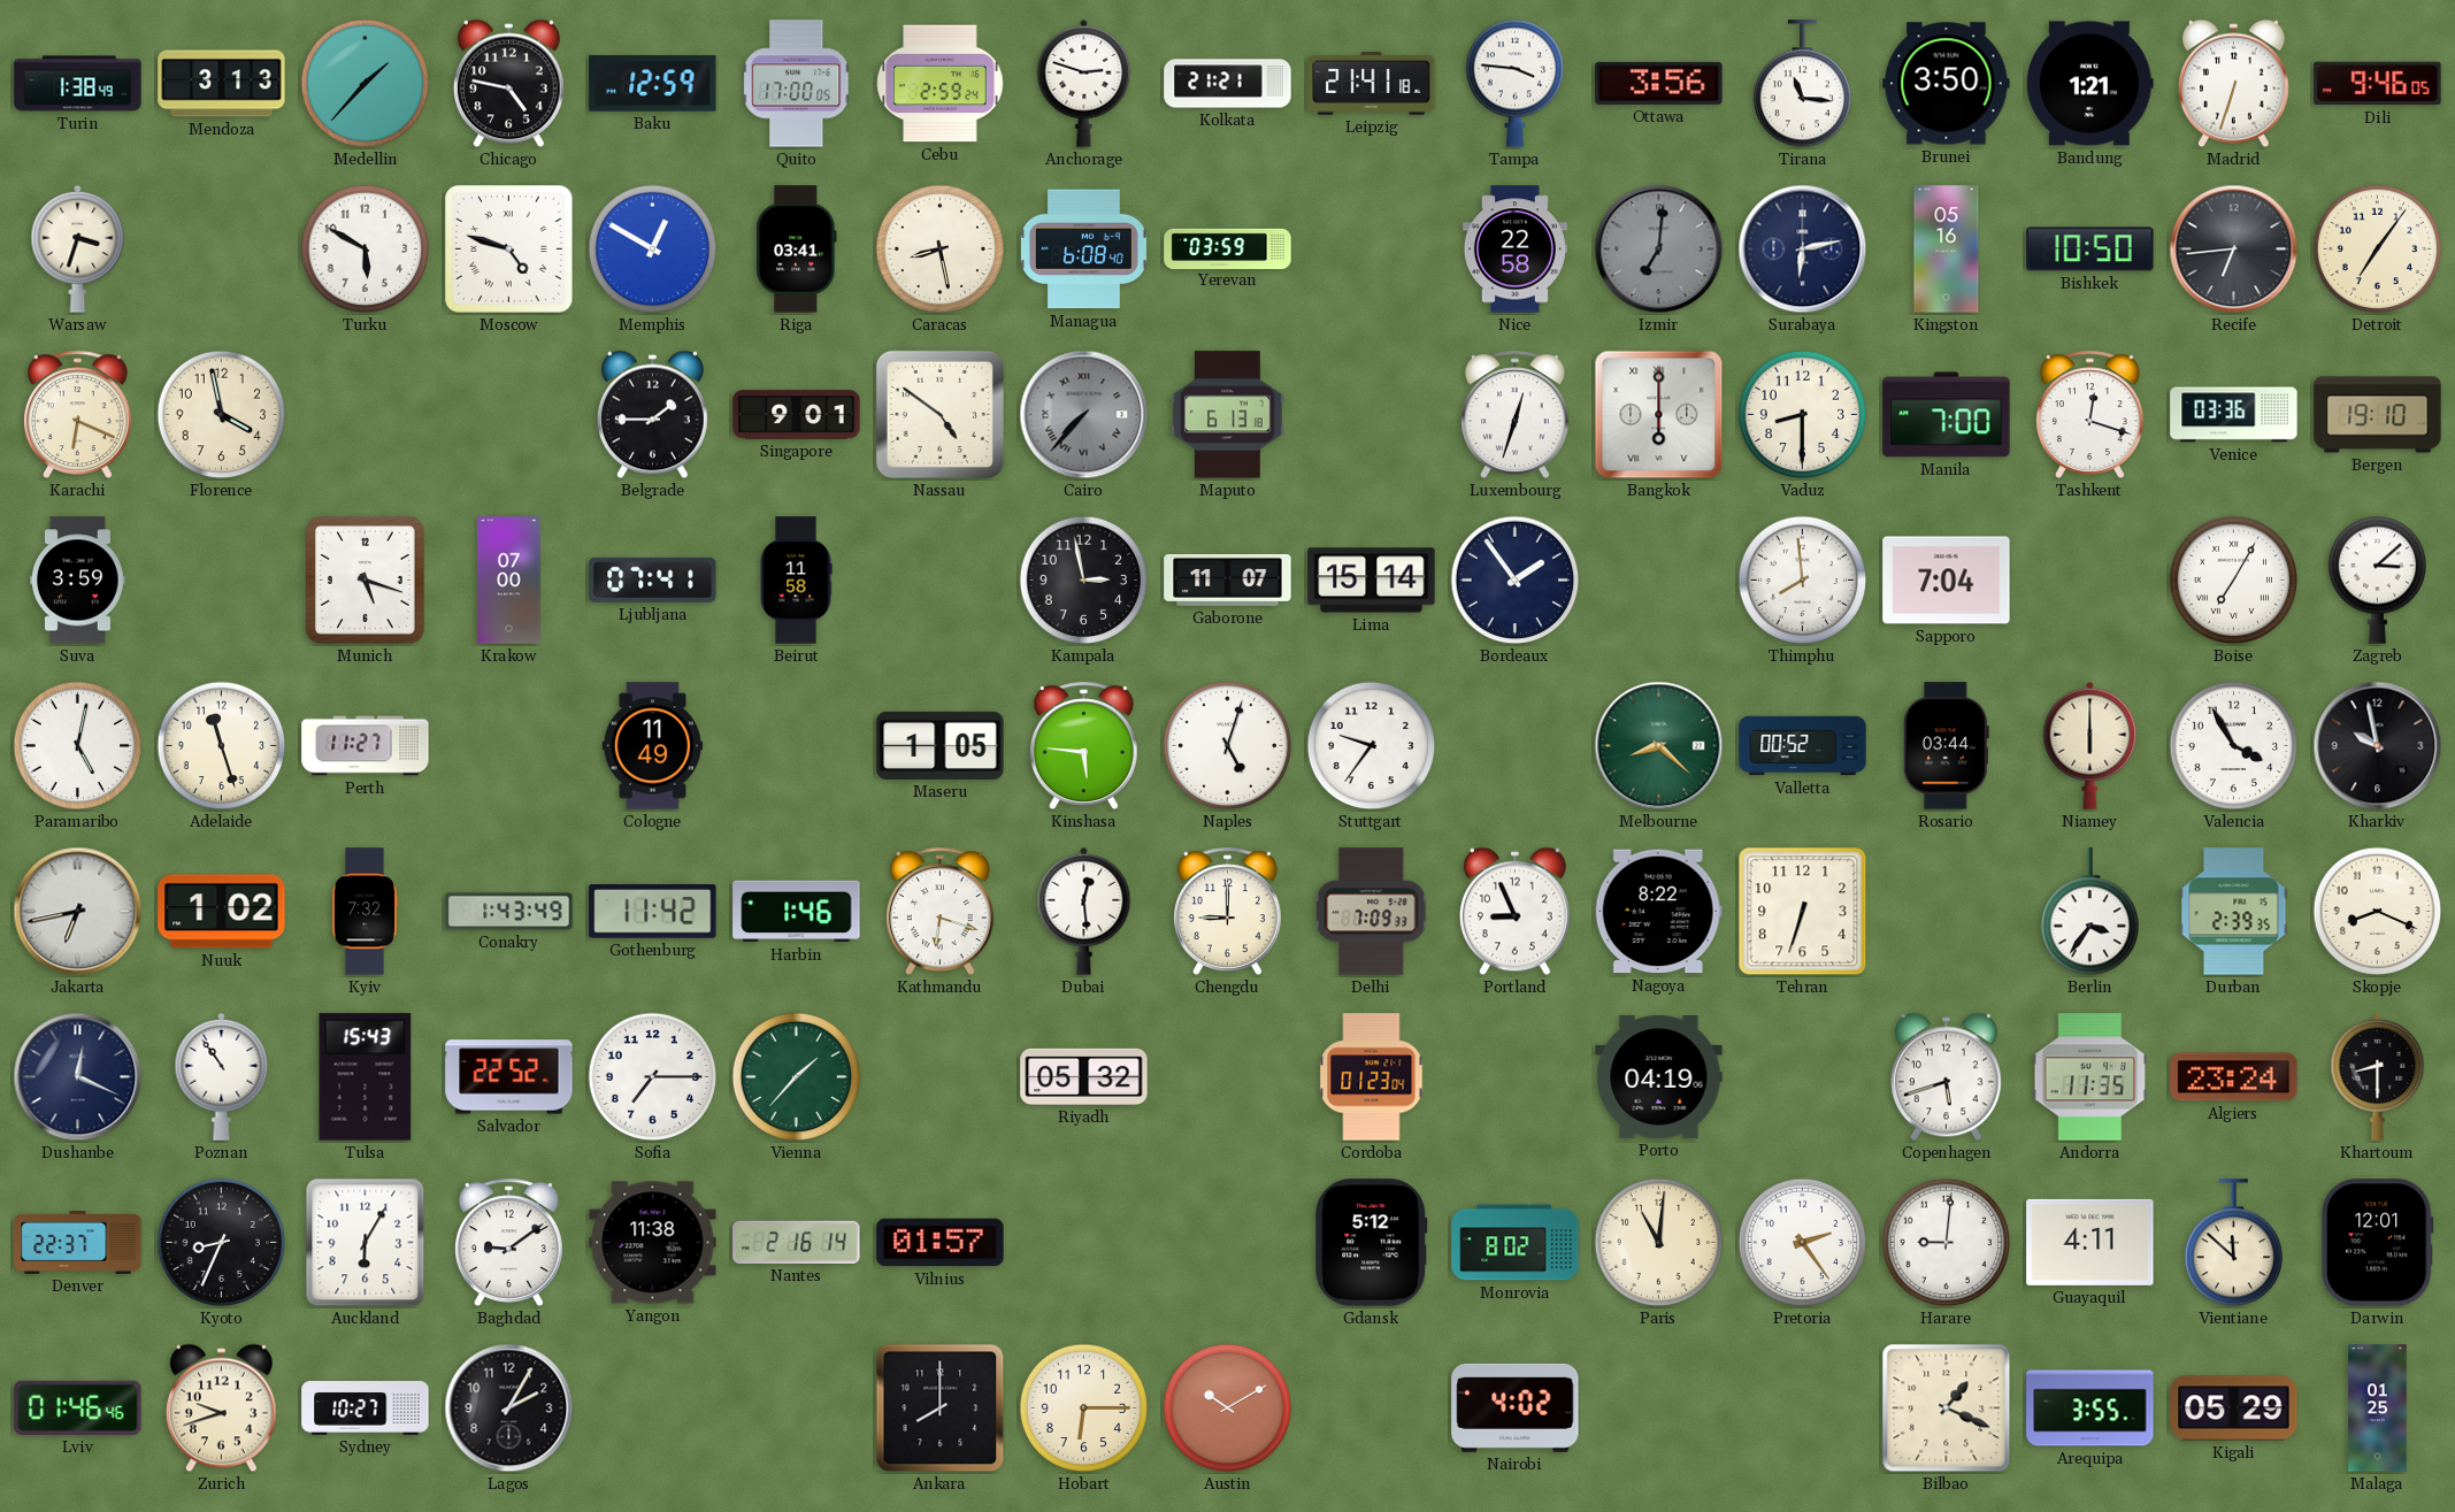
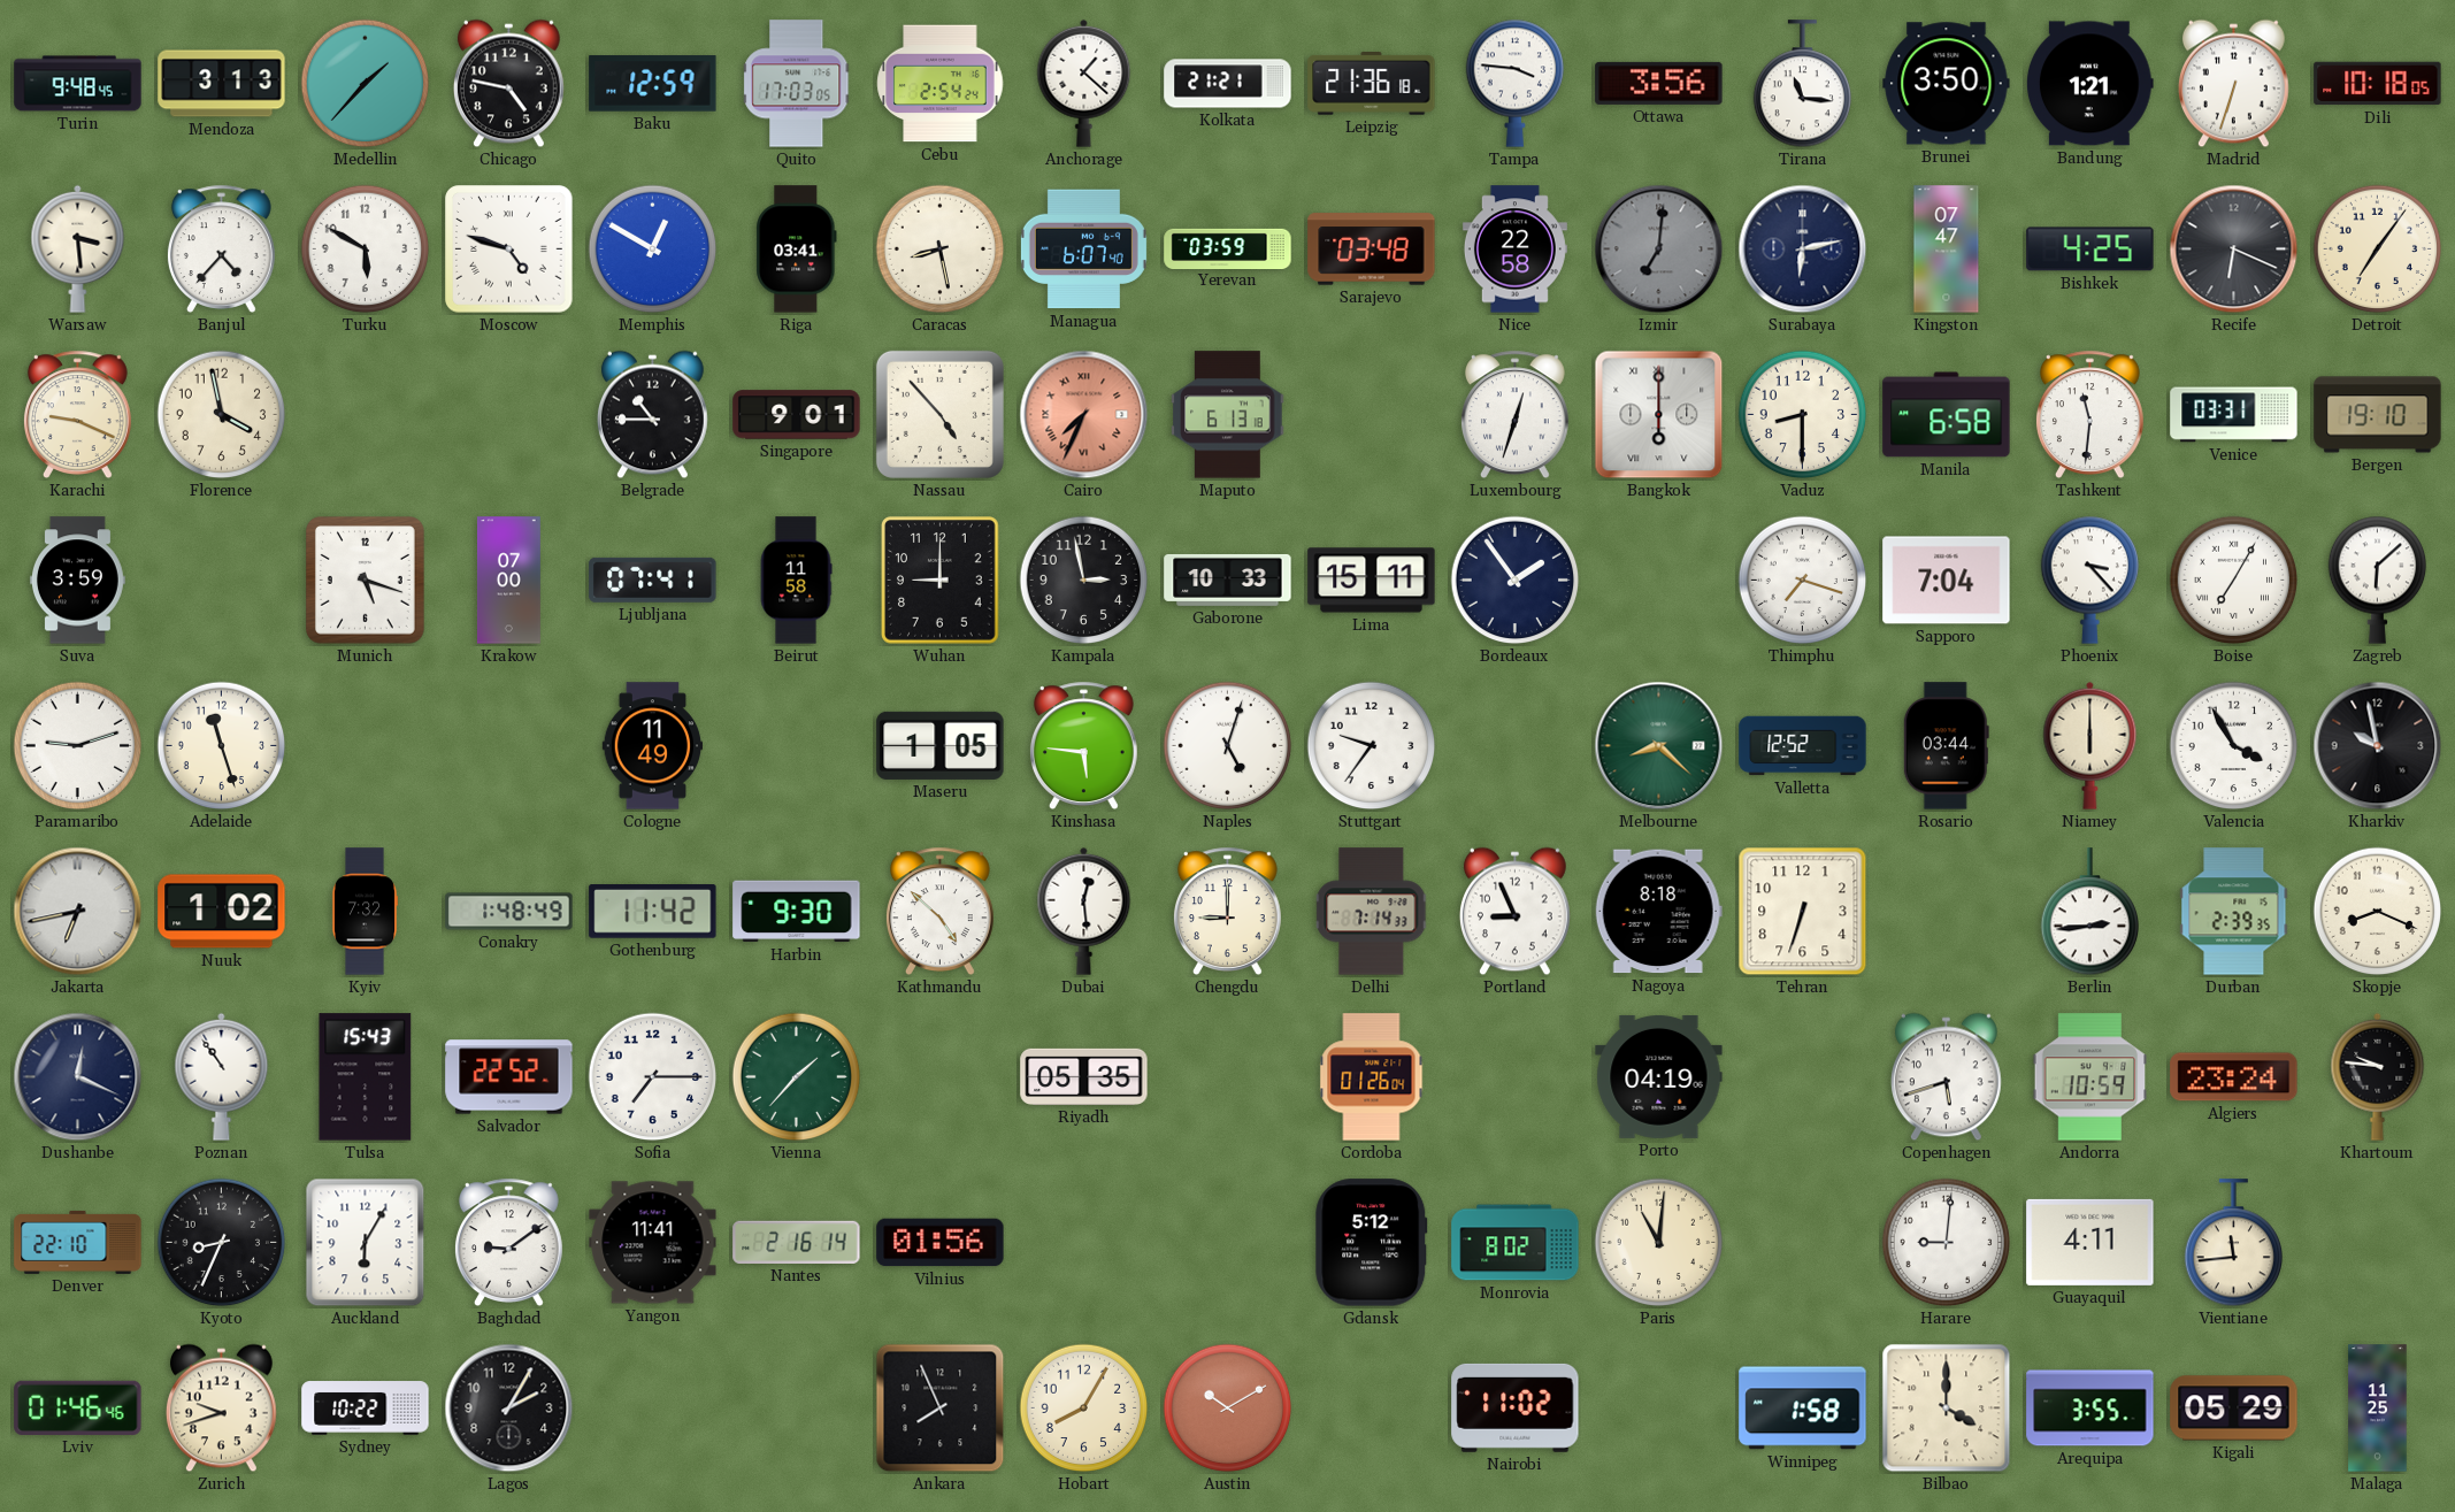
Turin: 1:38 -> 9:48
Quito: 17:00 -> 17:03
Cebu: 2:59 -> 2:54
Anchorage: 2:48 -> 1:22
Leipzig: 21:41 -> 21:36
Dili: 9:46 -> 10:18
Warsaw: 3:33 -> 3:29
Banjul: none -> 4:37
Managua: 6:08 -> 6:07
Sarajevo: none -> 03:48
Kingston: 05:16 -> 07:47
Bishkek: 10:50 -> 4:25
Recife: 6:44 -> 6:19
Karachi: 6:19 -> 9:19
Belgrade: 1:45 -> 10:45
Nassau: 4:51 -> 4:53
Cairo: 7:37 -> 7:34
Cairo dial: grey -> salmon
Manila: 7:00 -> 6:58
Tashkent: 12:18 -> 11:31
Venice: 03:36 -> 03:31
Wuhan: none -> 9:00
Gaborone: 11:07 -> 10:33
Lima: 15:14 -> 15:11
Thimphu: 7:59 -> 7:18
Phoenix: none -> 3:23
Zagreb: 3:08 -> 6:08
Paramaribo: 5:02 -> 9:12
Perth: 11:27 -> none
Valletta: 00:52 -> 12:52
Conakry: 1:43 -> 1:48
Harbin: 1:46 -> 9:30
Kathmandu: 6:18 -> 4:52
Delhi: 7:09 -> 7:14
Nagoya: 8:22 -> 8:18
Berlin: 3:36 -> 2:44
Riyadh: 05:32 -> 05:35
Cordoba: 01:23 -> 01:26
Andorra: 11:35 -> 10:59
Khartoum: 8:30 -> 9:46
Denver: 22:37 -> 22:10
Yangon: 11:38 -> 11:41
Vilnius: 01:57 -> 01:56
Pretoria: 2:24 -> none
Vientiane: 11:52 -> 11:44
Darwin: 12:01 -> none
Sydney: 10:27 -> 10:22
Ankara: 8:00 -> 7:56
Hobart: 6:15 -> 8:05
Nairobi: 4:02 -> 11:02
Winnipeg: none -> 1:58
Bilbao: 1:19 -> 4:00
Malaga: 01:25 -> 11:25
